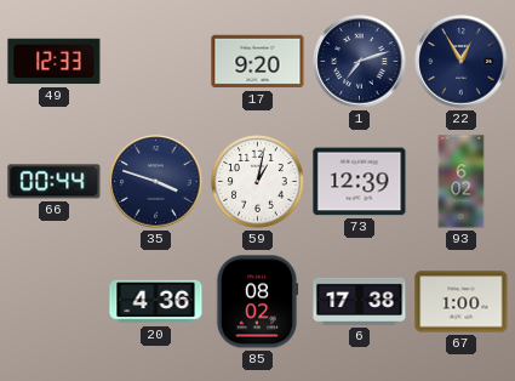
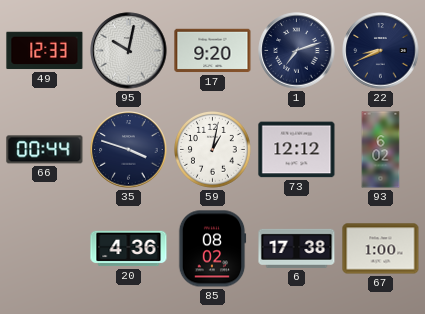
95: none -> 10:02
22: 12:55 -> 8:41
73: 12:39 -> 12:12
